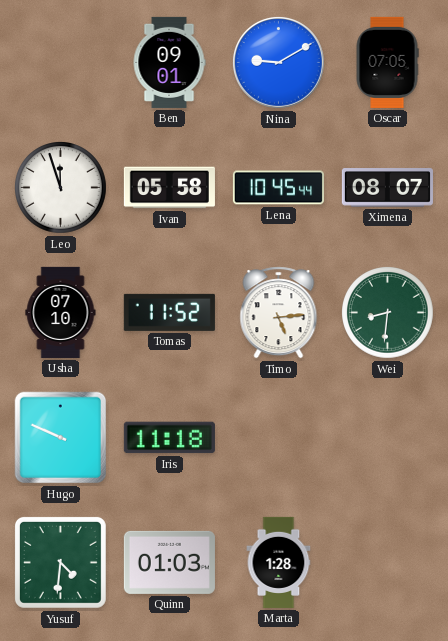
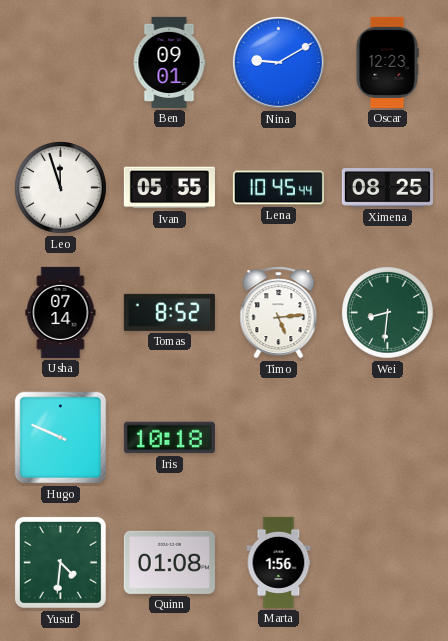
Oscar: 07:05 -> 12:23
Ivan: 05:58 -> 05:55
Ximena: 08:07 -> 08:25
Usha: 07:10 -> 07:14
Tomas: 11:52 -> 8:52
Iris: 11:18 -> 10:18
Quinn: 01:03 -> 01:08
Marta: 1:28 -> 1:56
